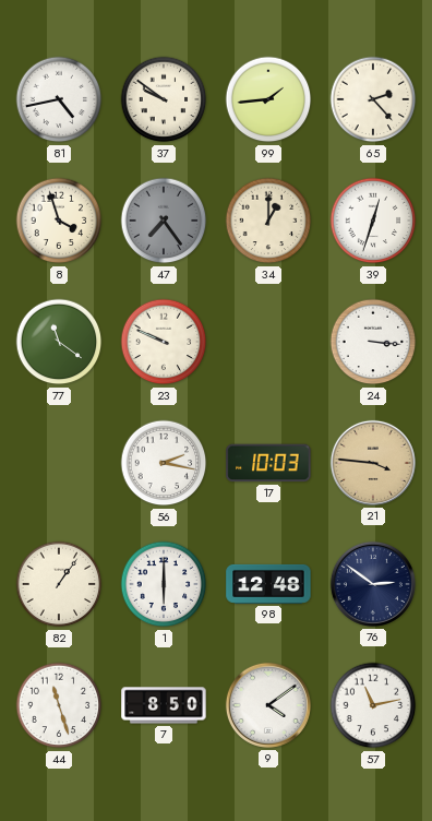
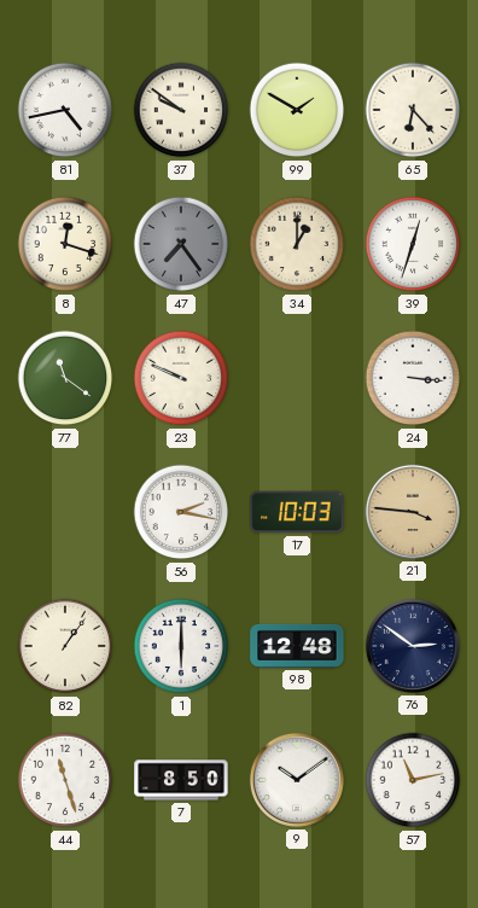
99: 1:44 -> 1:50
65: 2:23 -> 6:23
8: 3:57 -> 12:18
9: 4:09 -> 10:09
